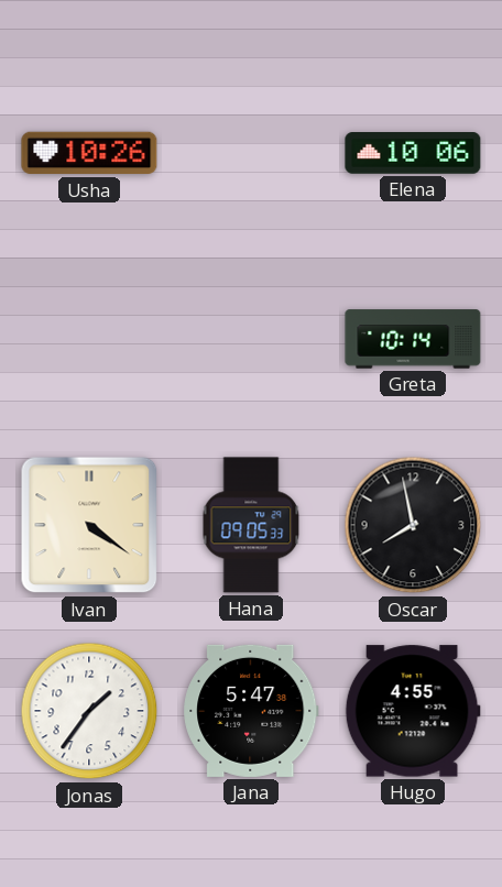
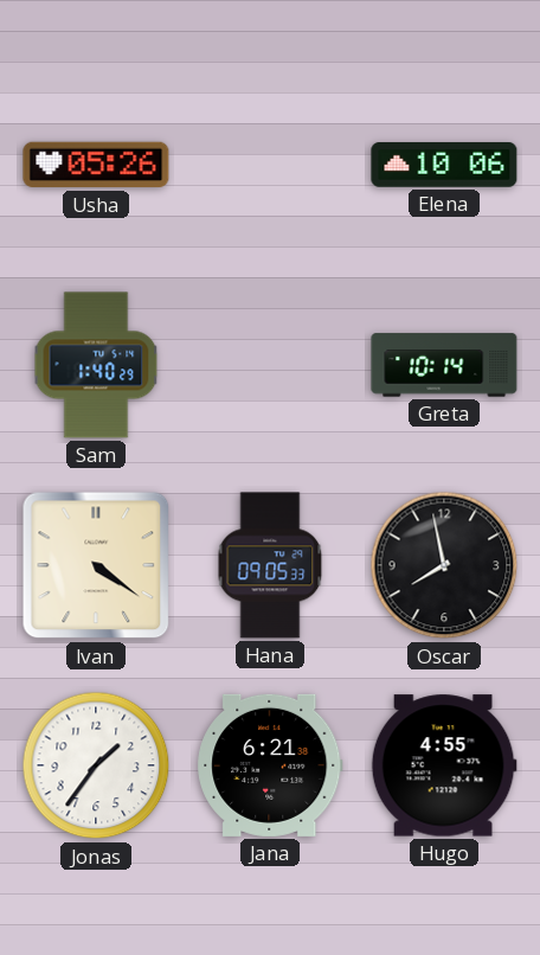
Usha: 10:26 -> 05:26
Sam: none -> 1:40
Jana: 5:47 -> 6:21
